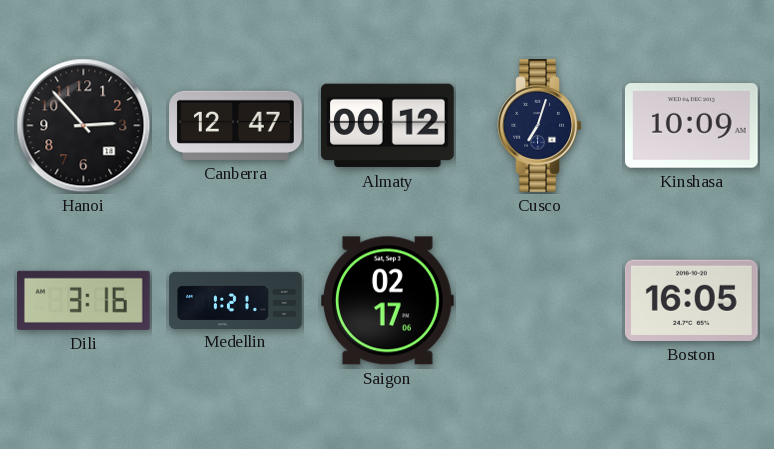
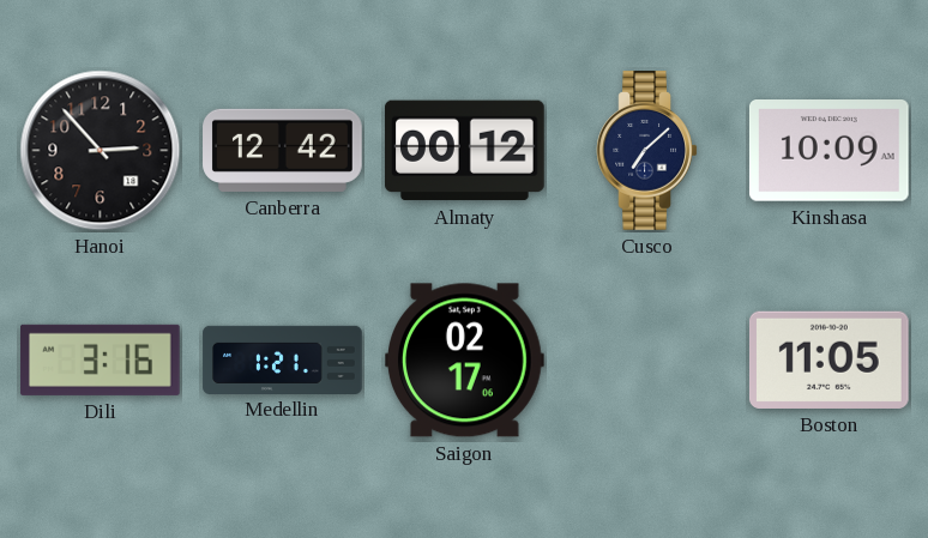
Canberra: 12:47 -> 12:42
Cusco: 7:03 -> 7:08
Boston: 16:05 -> 11:05
